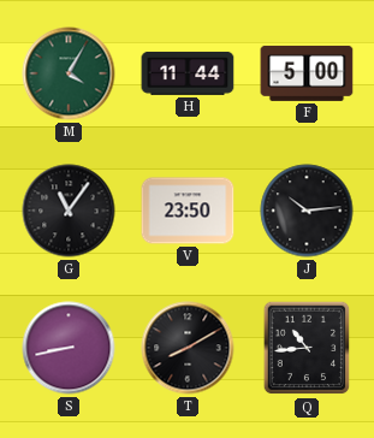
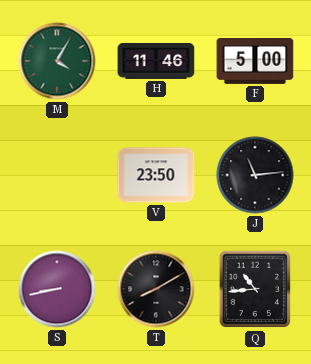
H: 11:44 -> 11:46
G: 11:06 -> none
J: 10:14 -> 11:14
